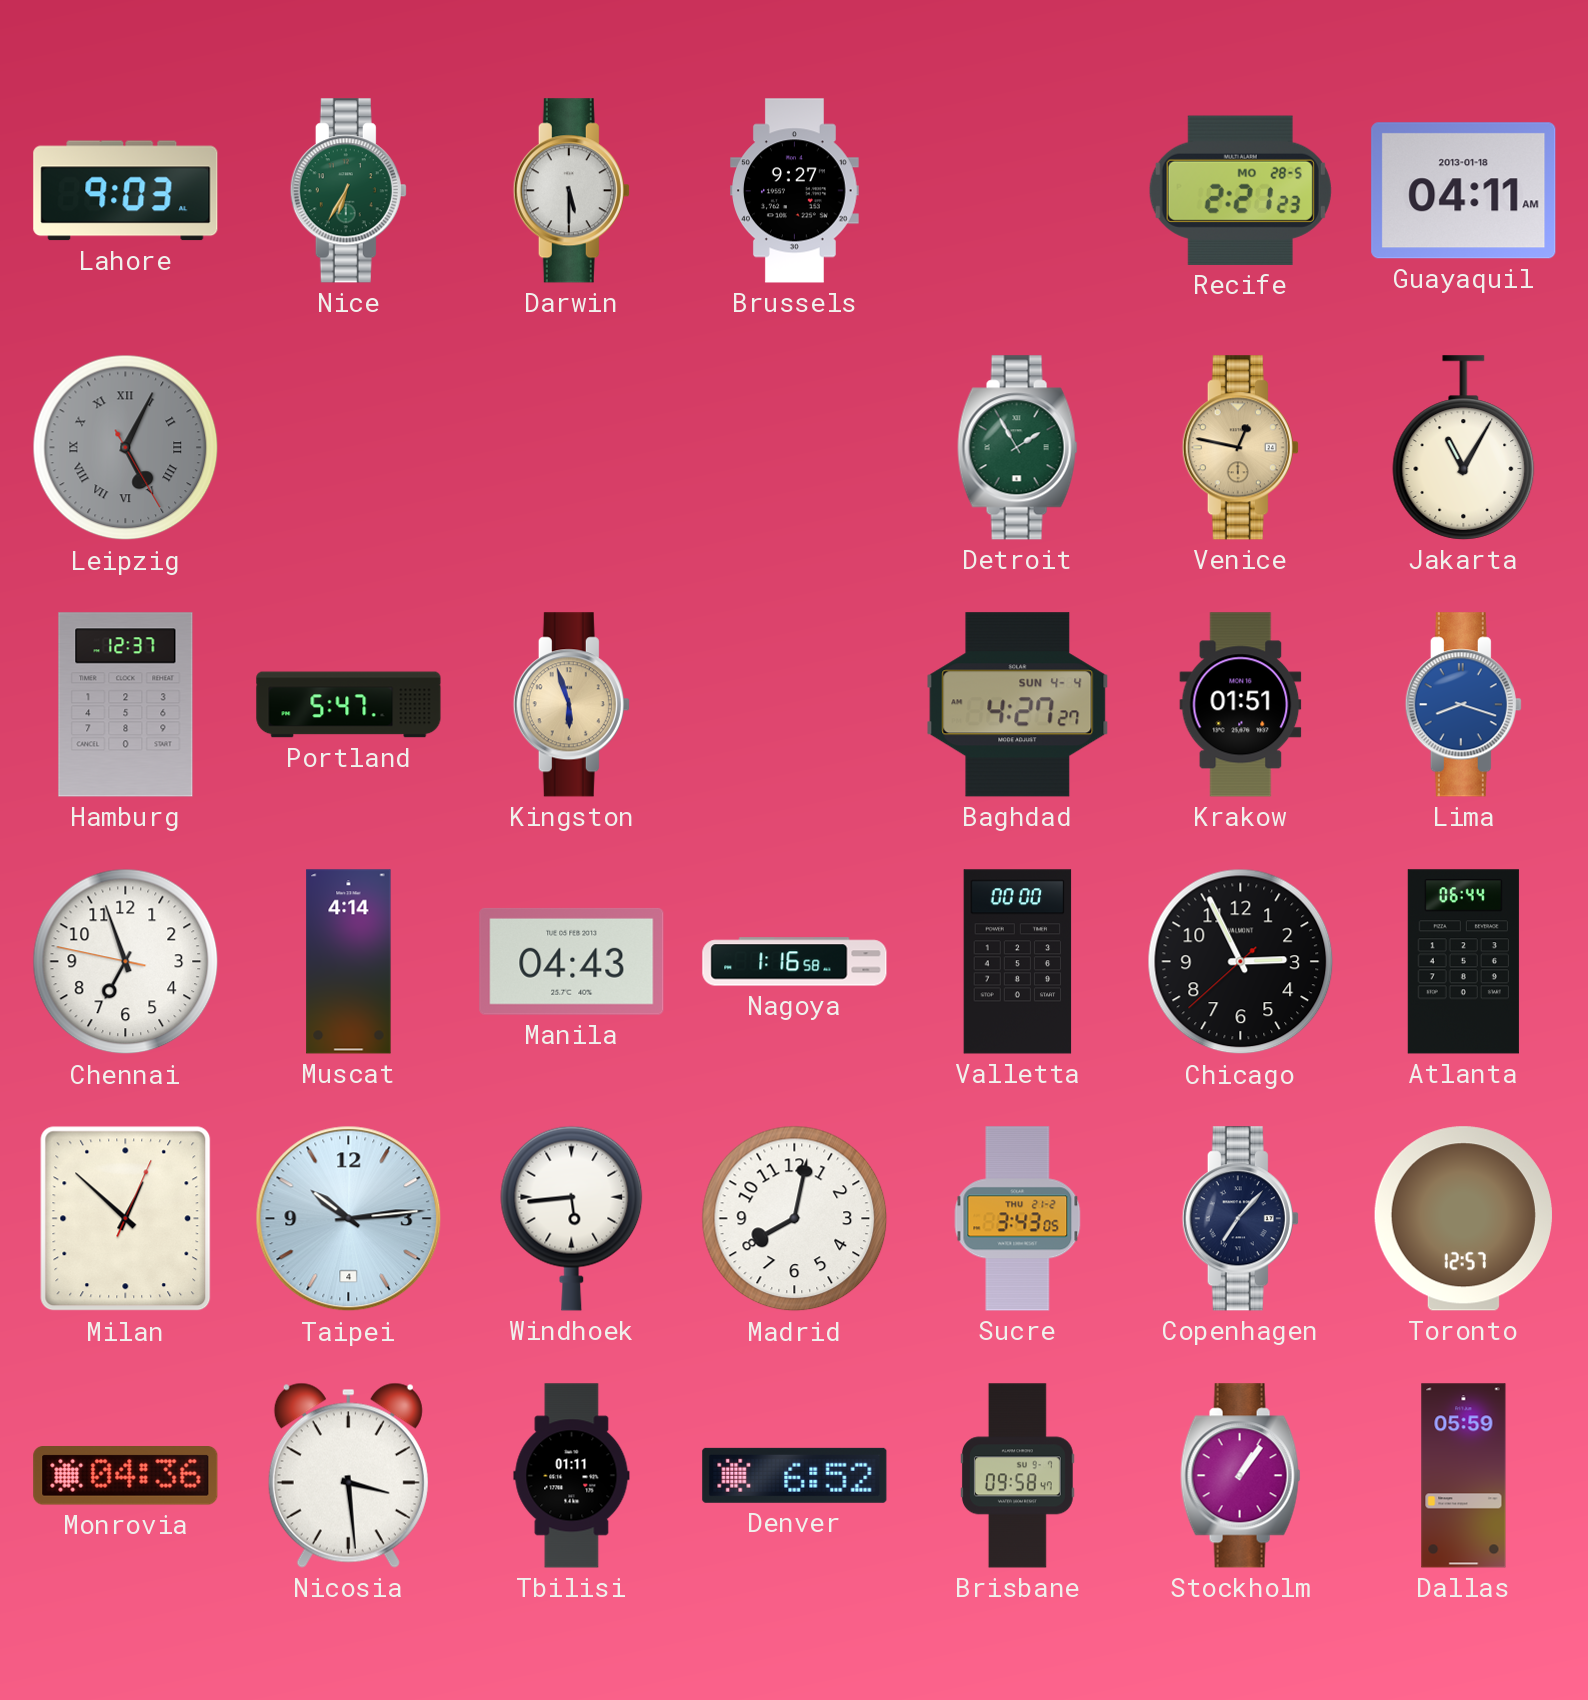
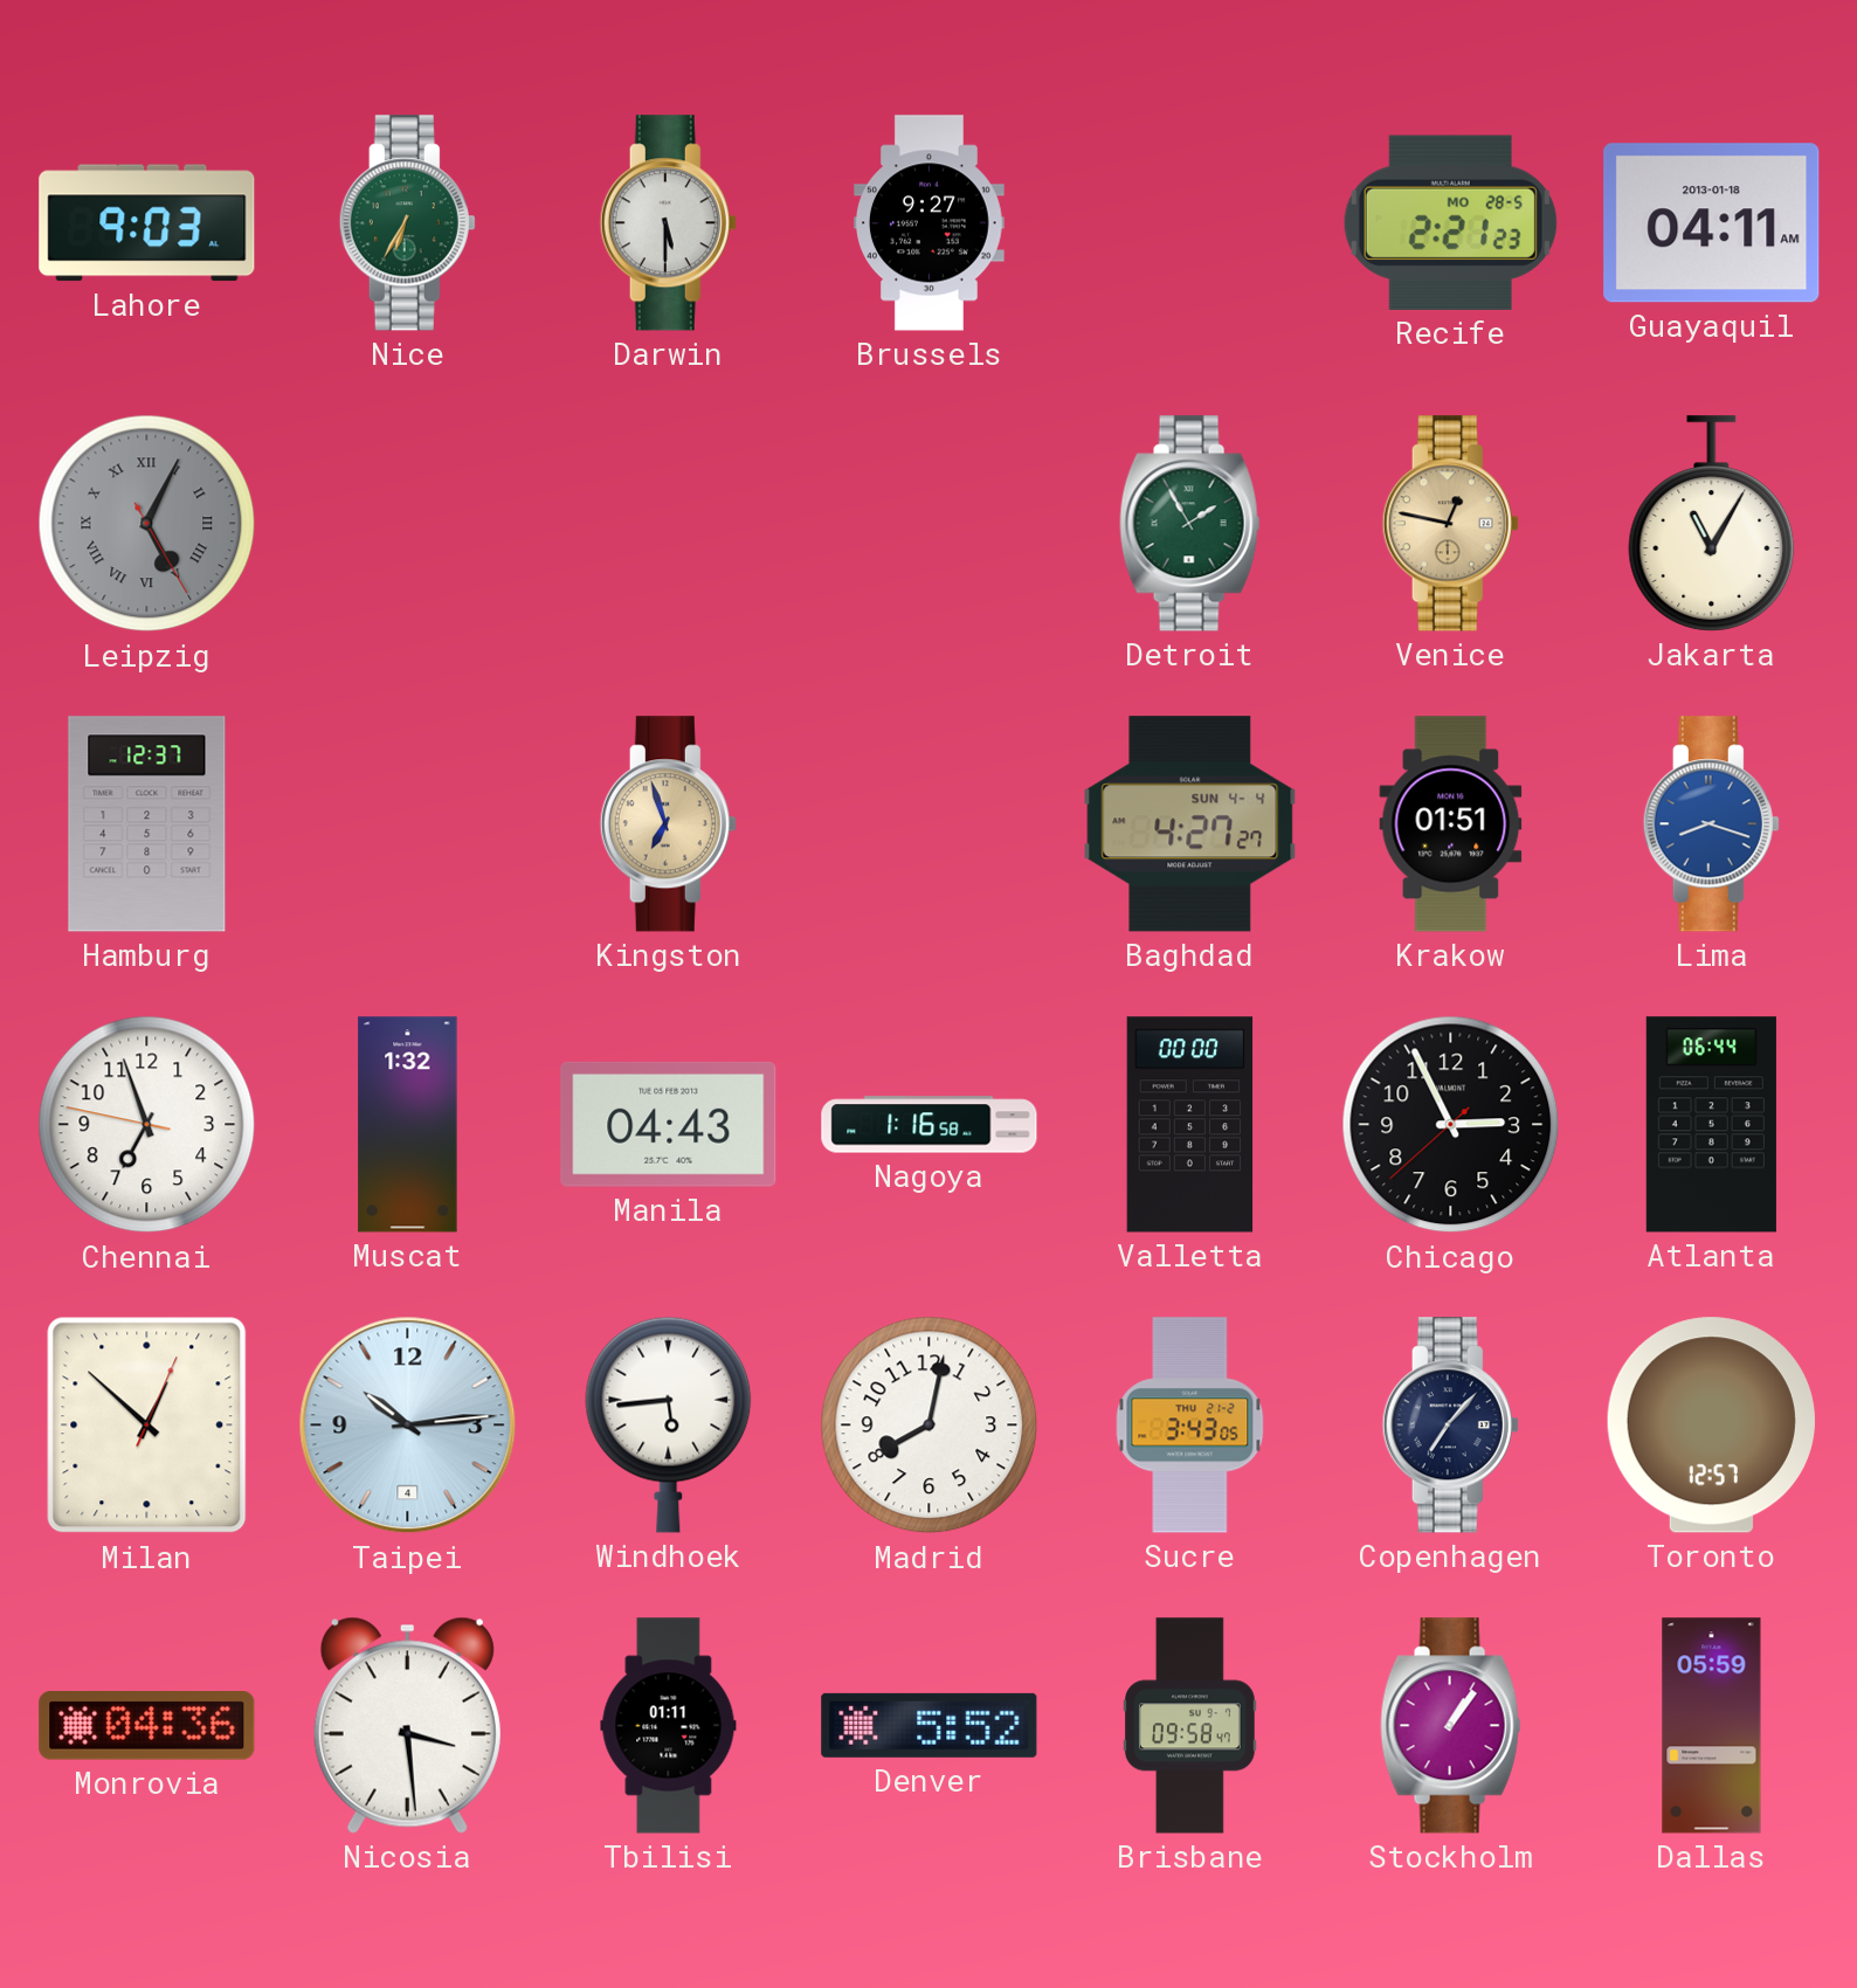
Portland: 5:47 -> none
Kingston: 5:57 -> 6:57
Muscat: 4:14 -> 1:32
Denver: 6:52 -> 5:52
